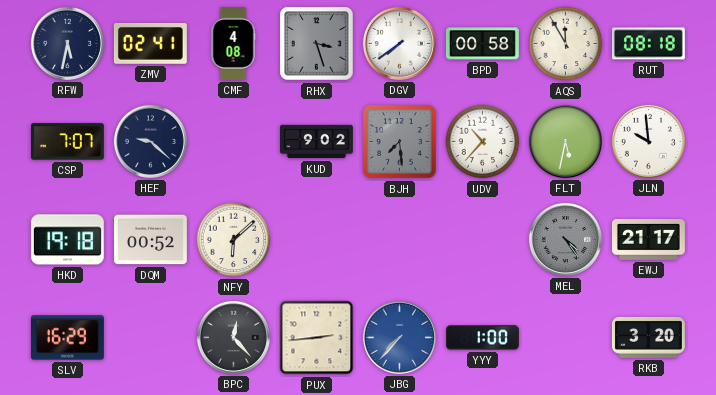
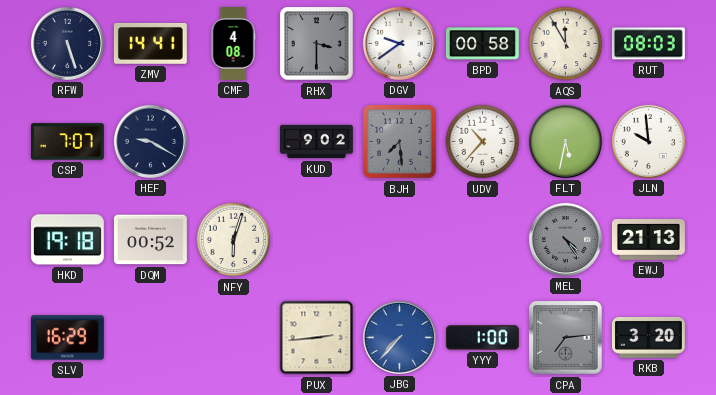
RFW: 5:32 -> 5:27
ZMV: 02:41 -> 14:41
RHX: 3:27 -> 3:30
DGV: 7:39 -> 9:39
RUT: 08:18 -> 08:03
HEF: 9:22 -> 9:20
NFY: 6:08 -> 6:03
EWJ: 21:17 -> 21:13
BPC: 12:23 -> none
CPA: none -> 7:14
